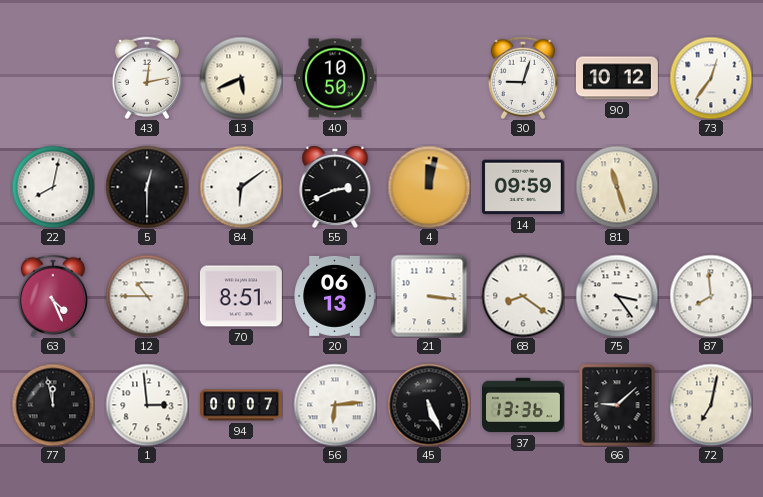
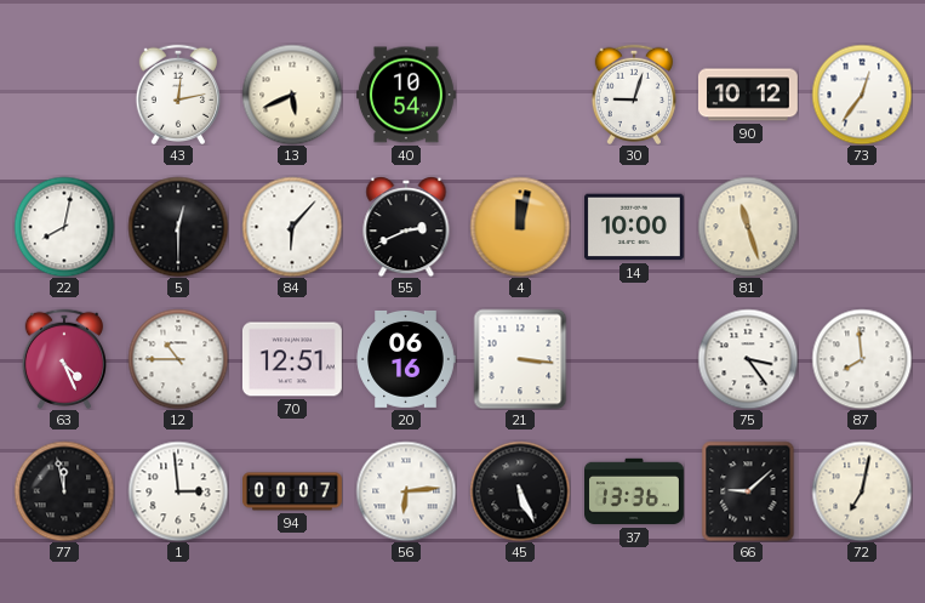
40: 10:50 -> 10:54
84: 6:09 -> 6:07
14: 09:59 -> 10:00
70: 8:51 -> 12:51
20: 06:13 -> 06:16
68: 8:21 -> none
